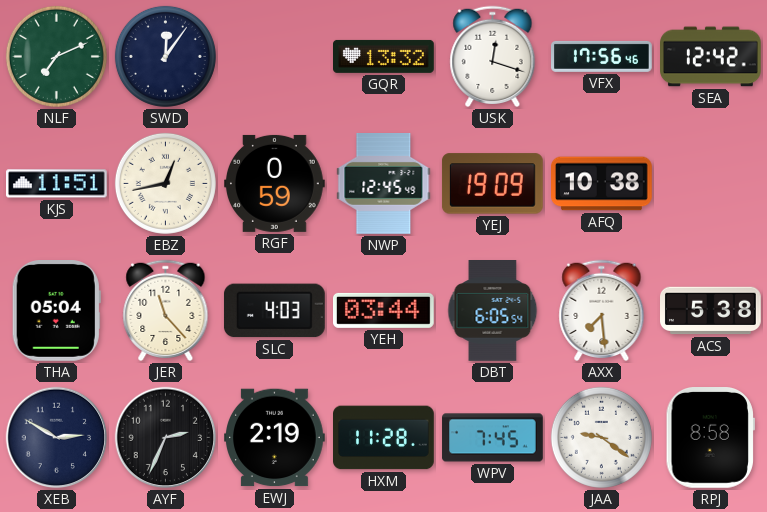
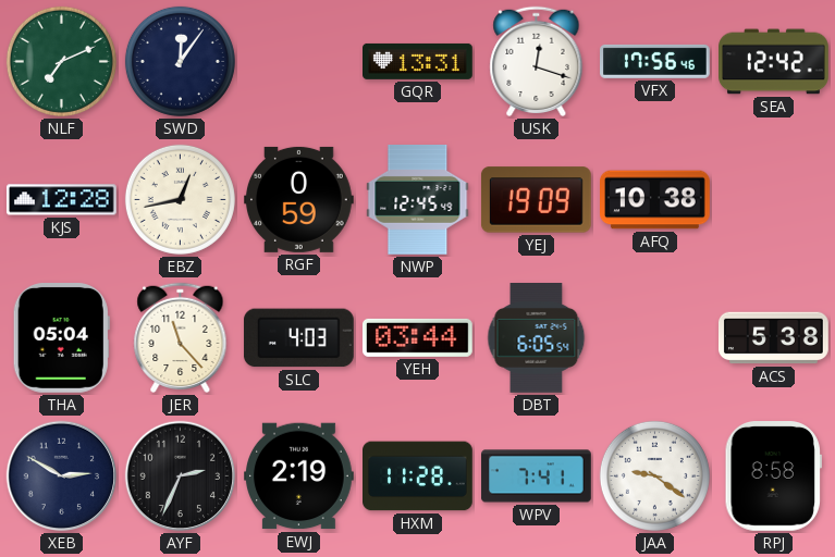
GQR: 13:32 -> 13:31
KJS: 11:51 -> 12:28
AXX: 7:29 -> none
WPV: 7:45 -> 7:41
